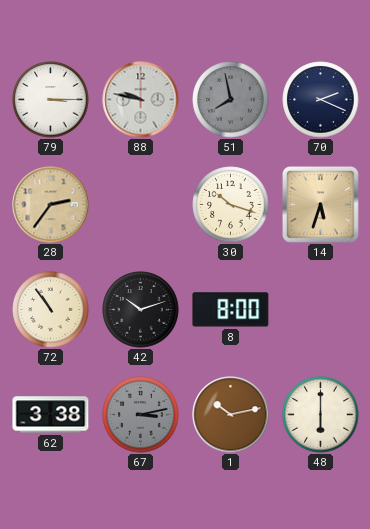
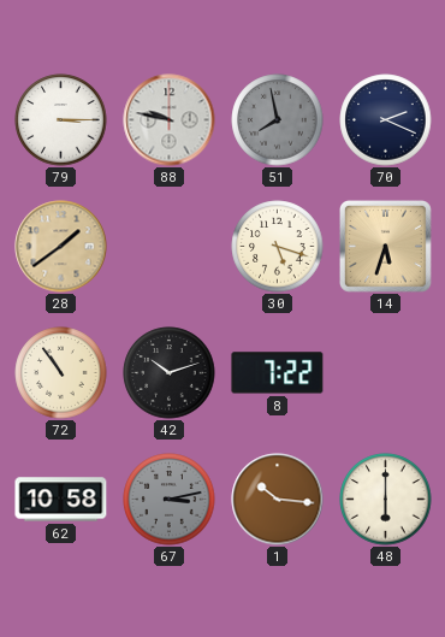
28: 2:36 -> 1:39
30: 10:18 -> 5:18
8: 8:00 -> 7:22
62: 3:38 -> 10:58
1: 10:13 -> 10:16
